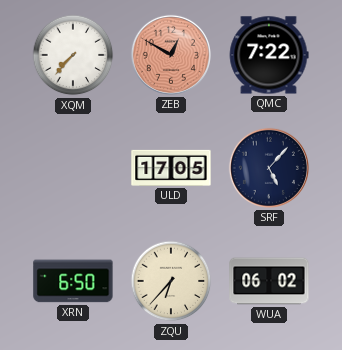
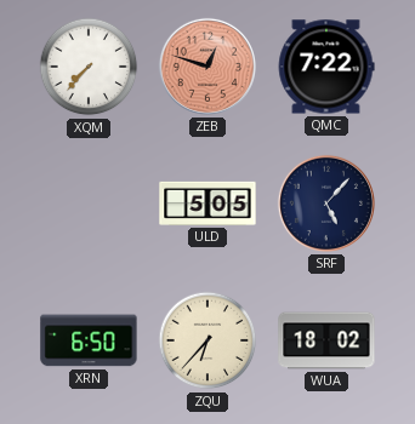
ZEB: 12:50 -> 12:48
ULD: 17:05 -> 5:05
WUA: 06:02 -> 18:02
